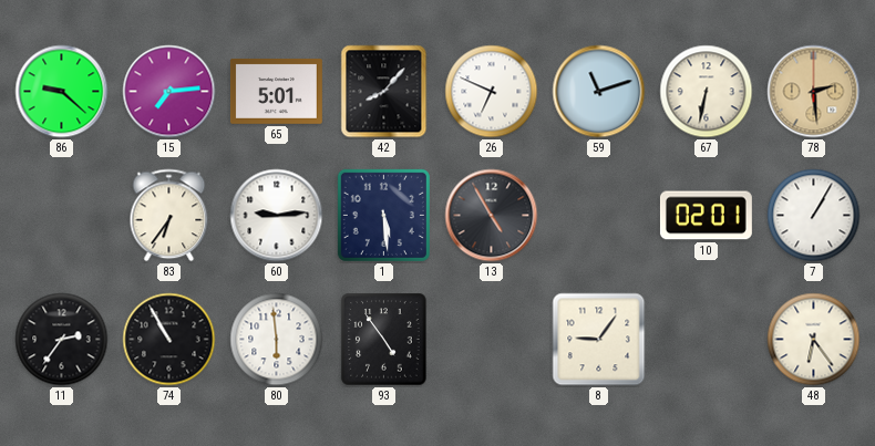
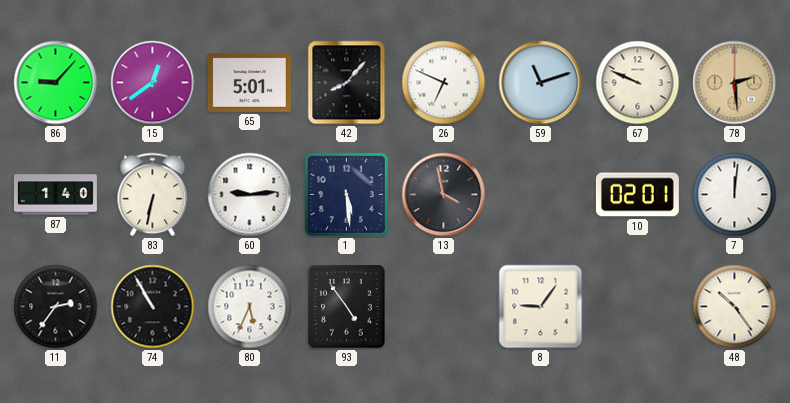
86: 9:22 -> 9:07
15: 7:14 -> 12:39
67: 6:32 -> 9:49
87: none -> 1:40
83: 6:36 -> 6:32
13: 4:55 -> 3:58
7: 1:05 -> 12:01
80: 5:59 -> 5:34
48: 6:24 -> 10:24
